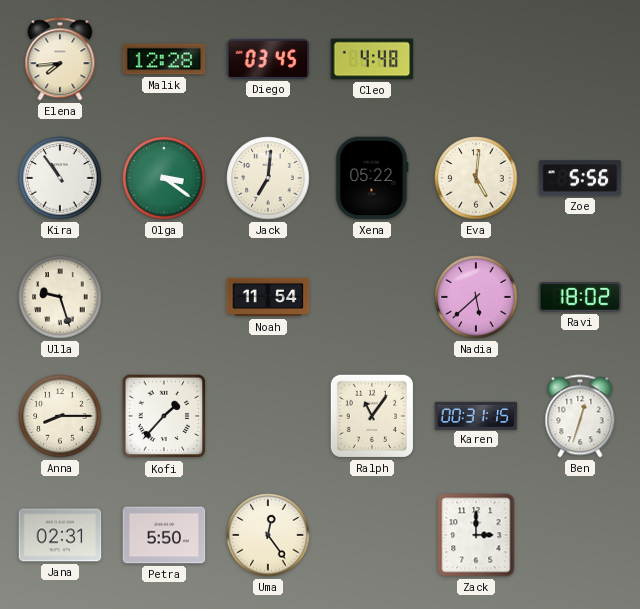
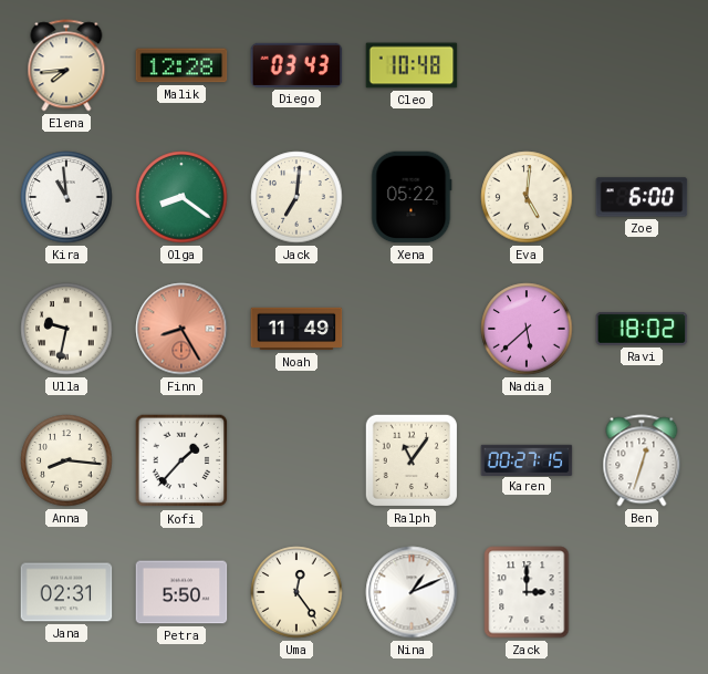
Diego: 03:45 -> 03:43
Cleo: 4:48 -> 10:48
Kira: 10:54 -> 10:59
Olga: 3:21 -> 8:21
Zoe: 5:56 -> 6:00
Ulla: 9:27 -> 9:32
Finn: none -> 8:25
Noah: 11:54 -> 11:49
Anna: 8:15 -> 8:16
Karen: 00:31 -> 00:27
Nina: none -> 1:11
